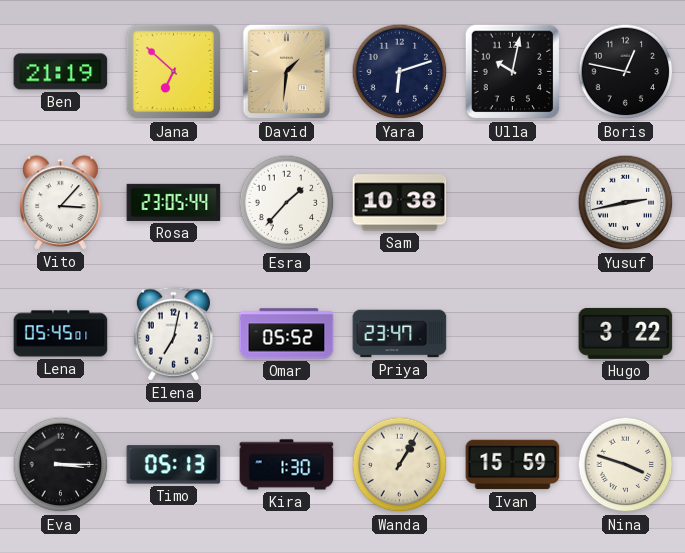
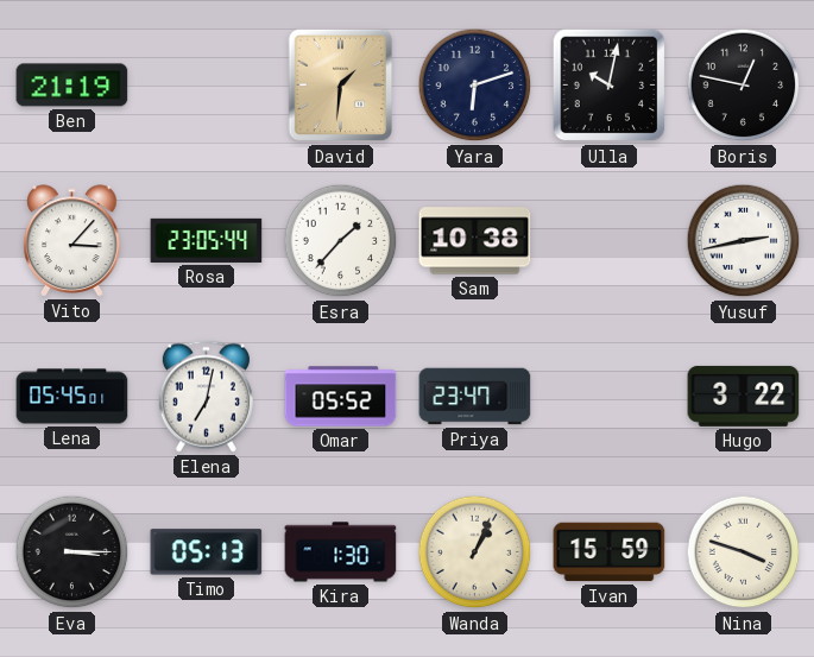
Jana: 6:52 -> none
Wanda: 1:05 -> 1:04
